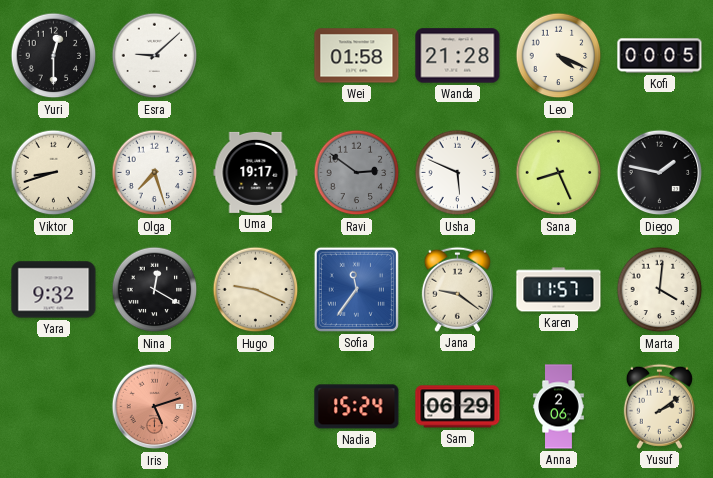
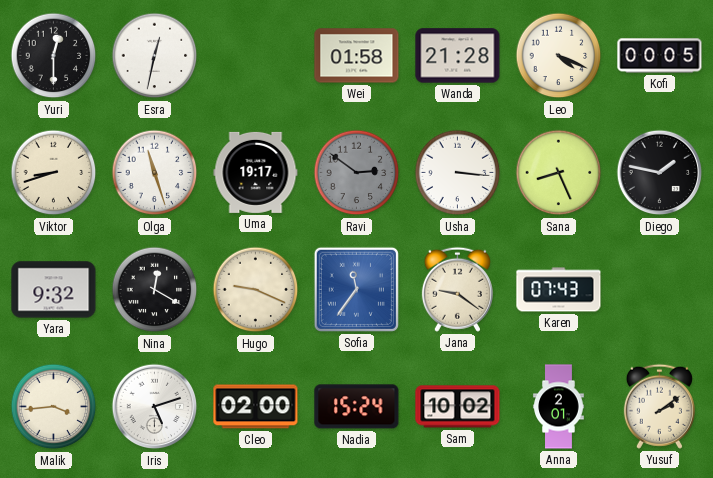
Esra: 9:08 -> 12:32
Olga: 7:27 -> 11:27
Usha: 5:49 -> 3:16
Karen: 11:57 -> 07:43
Marta: 4:01 -> none
Malik: none -> 3:44
Iris dial: salmon -> white
Cleo: none -> 02:00
Sam: 06:29 -> 10:02
Anna: 2:06 -> 2:01
